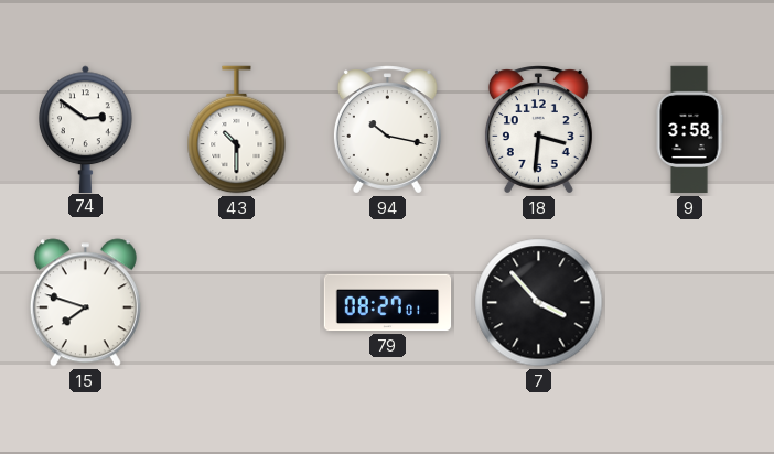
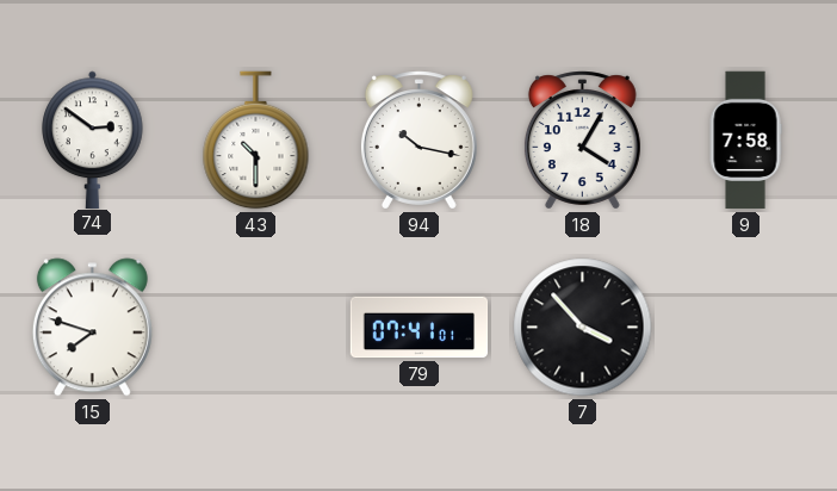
18: 3:31 -> 4:05
9: 3:58 -> 7:58
79: 08:27 -> 07:41
